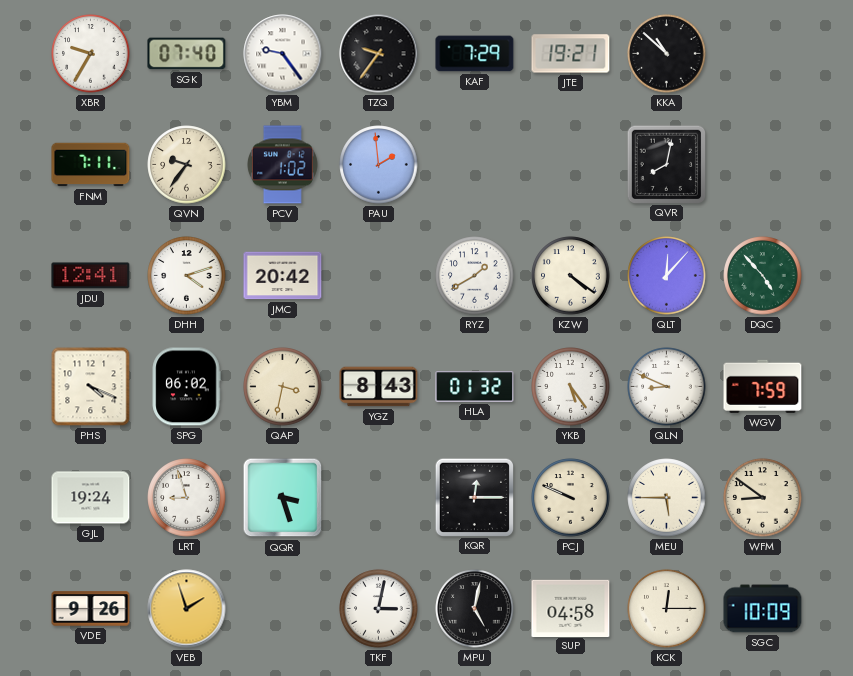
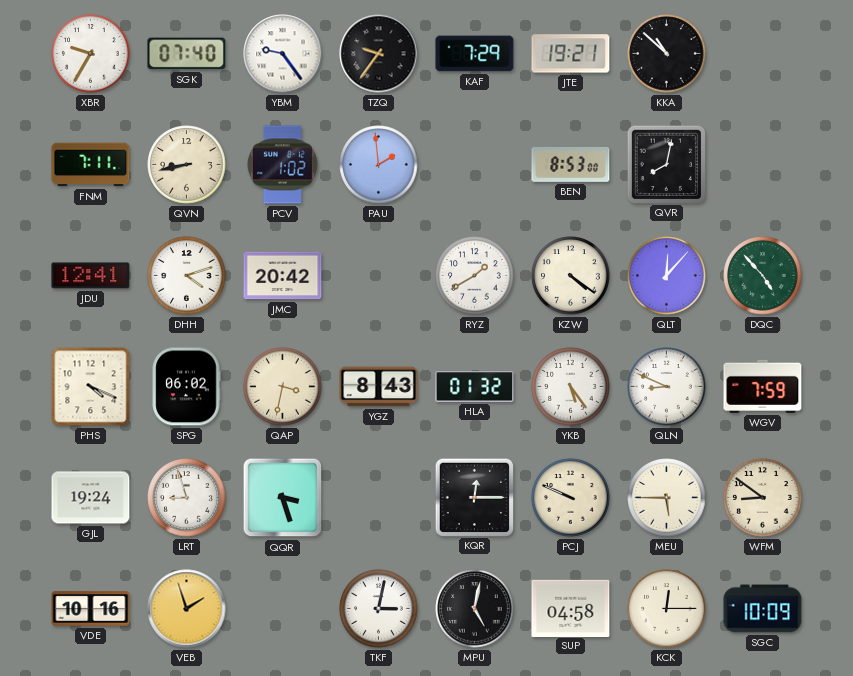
QVN: 9:36 -> 8:43
BEN: none -> 8:53
VDE: 9:26 -> 10:16
